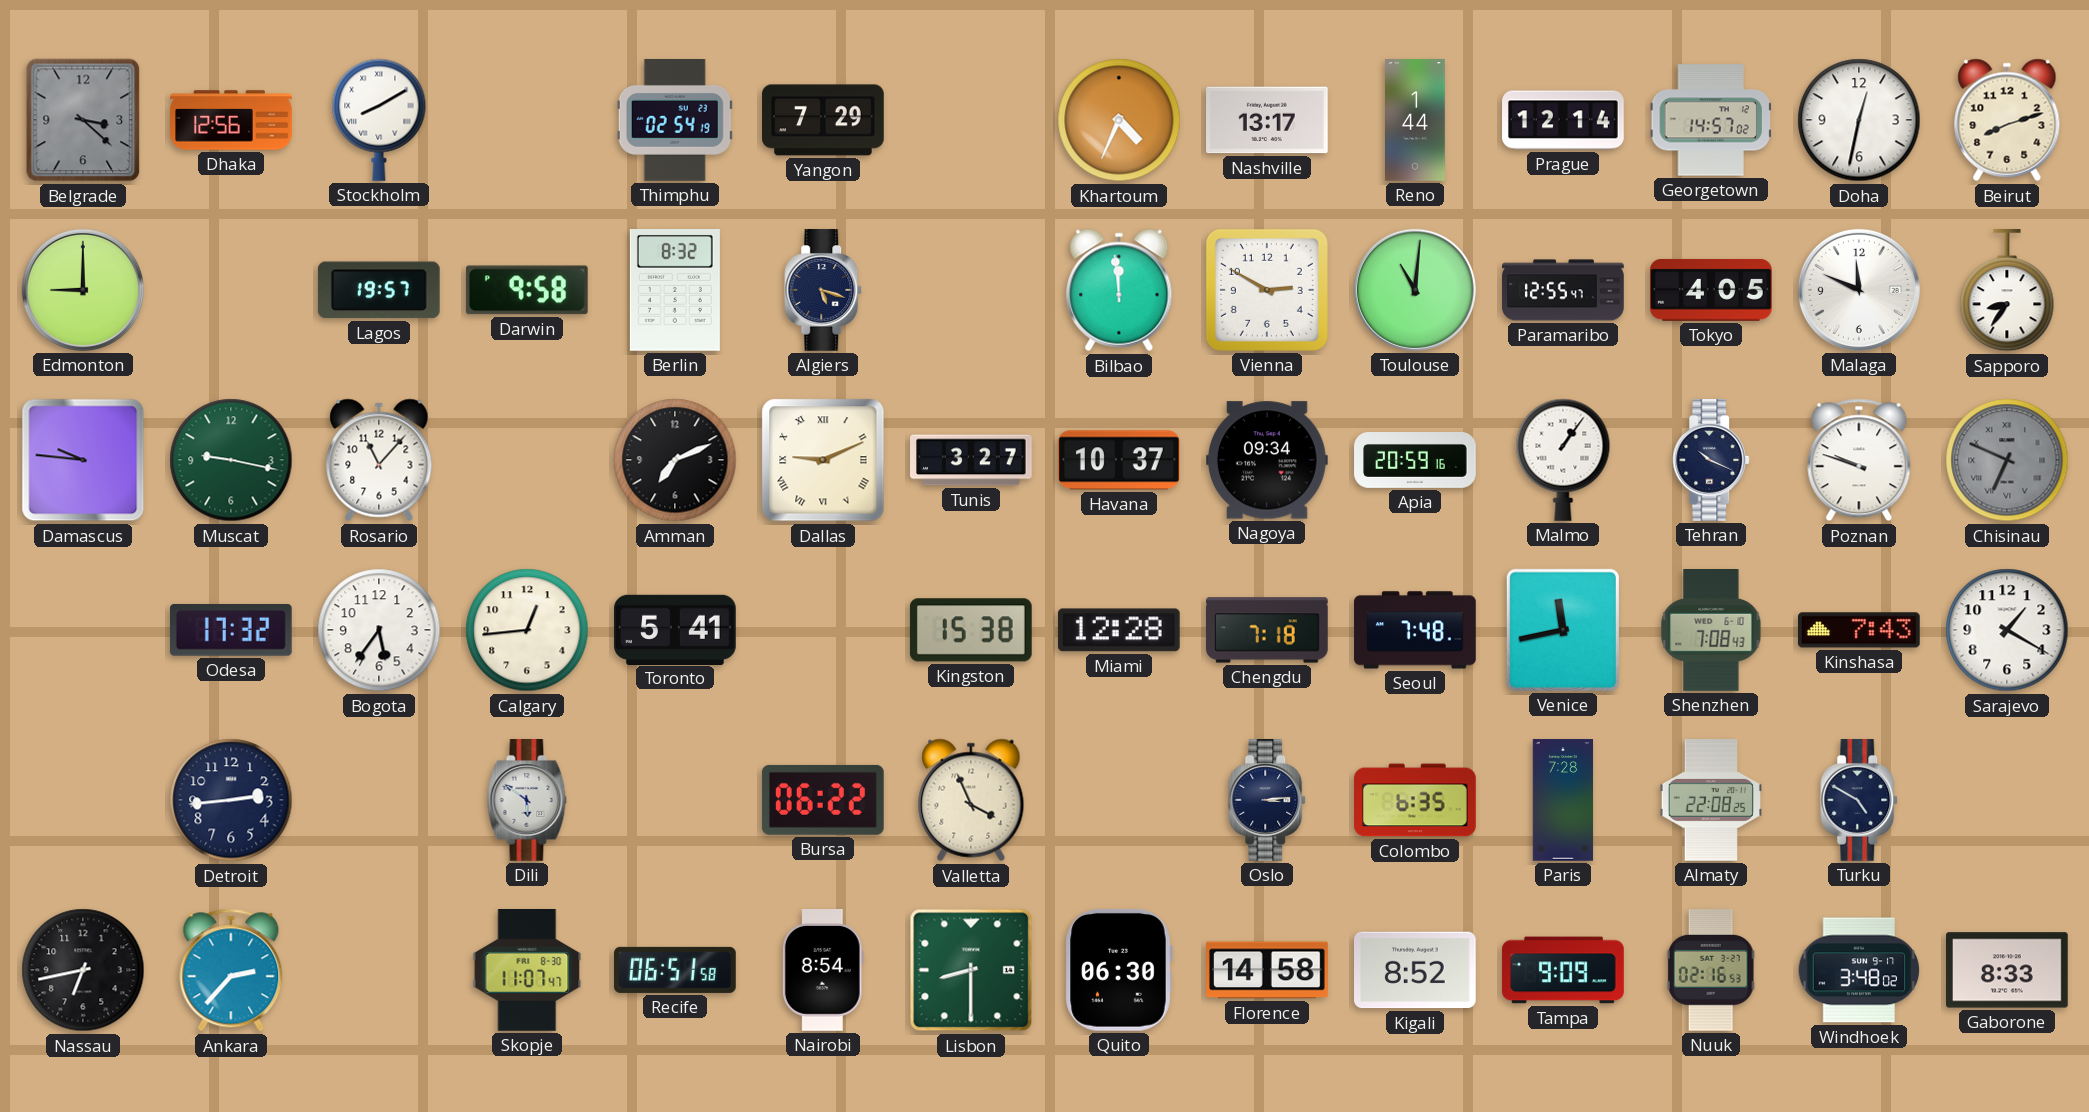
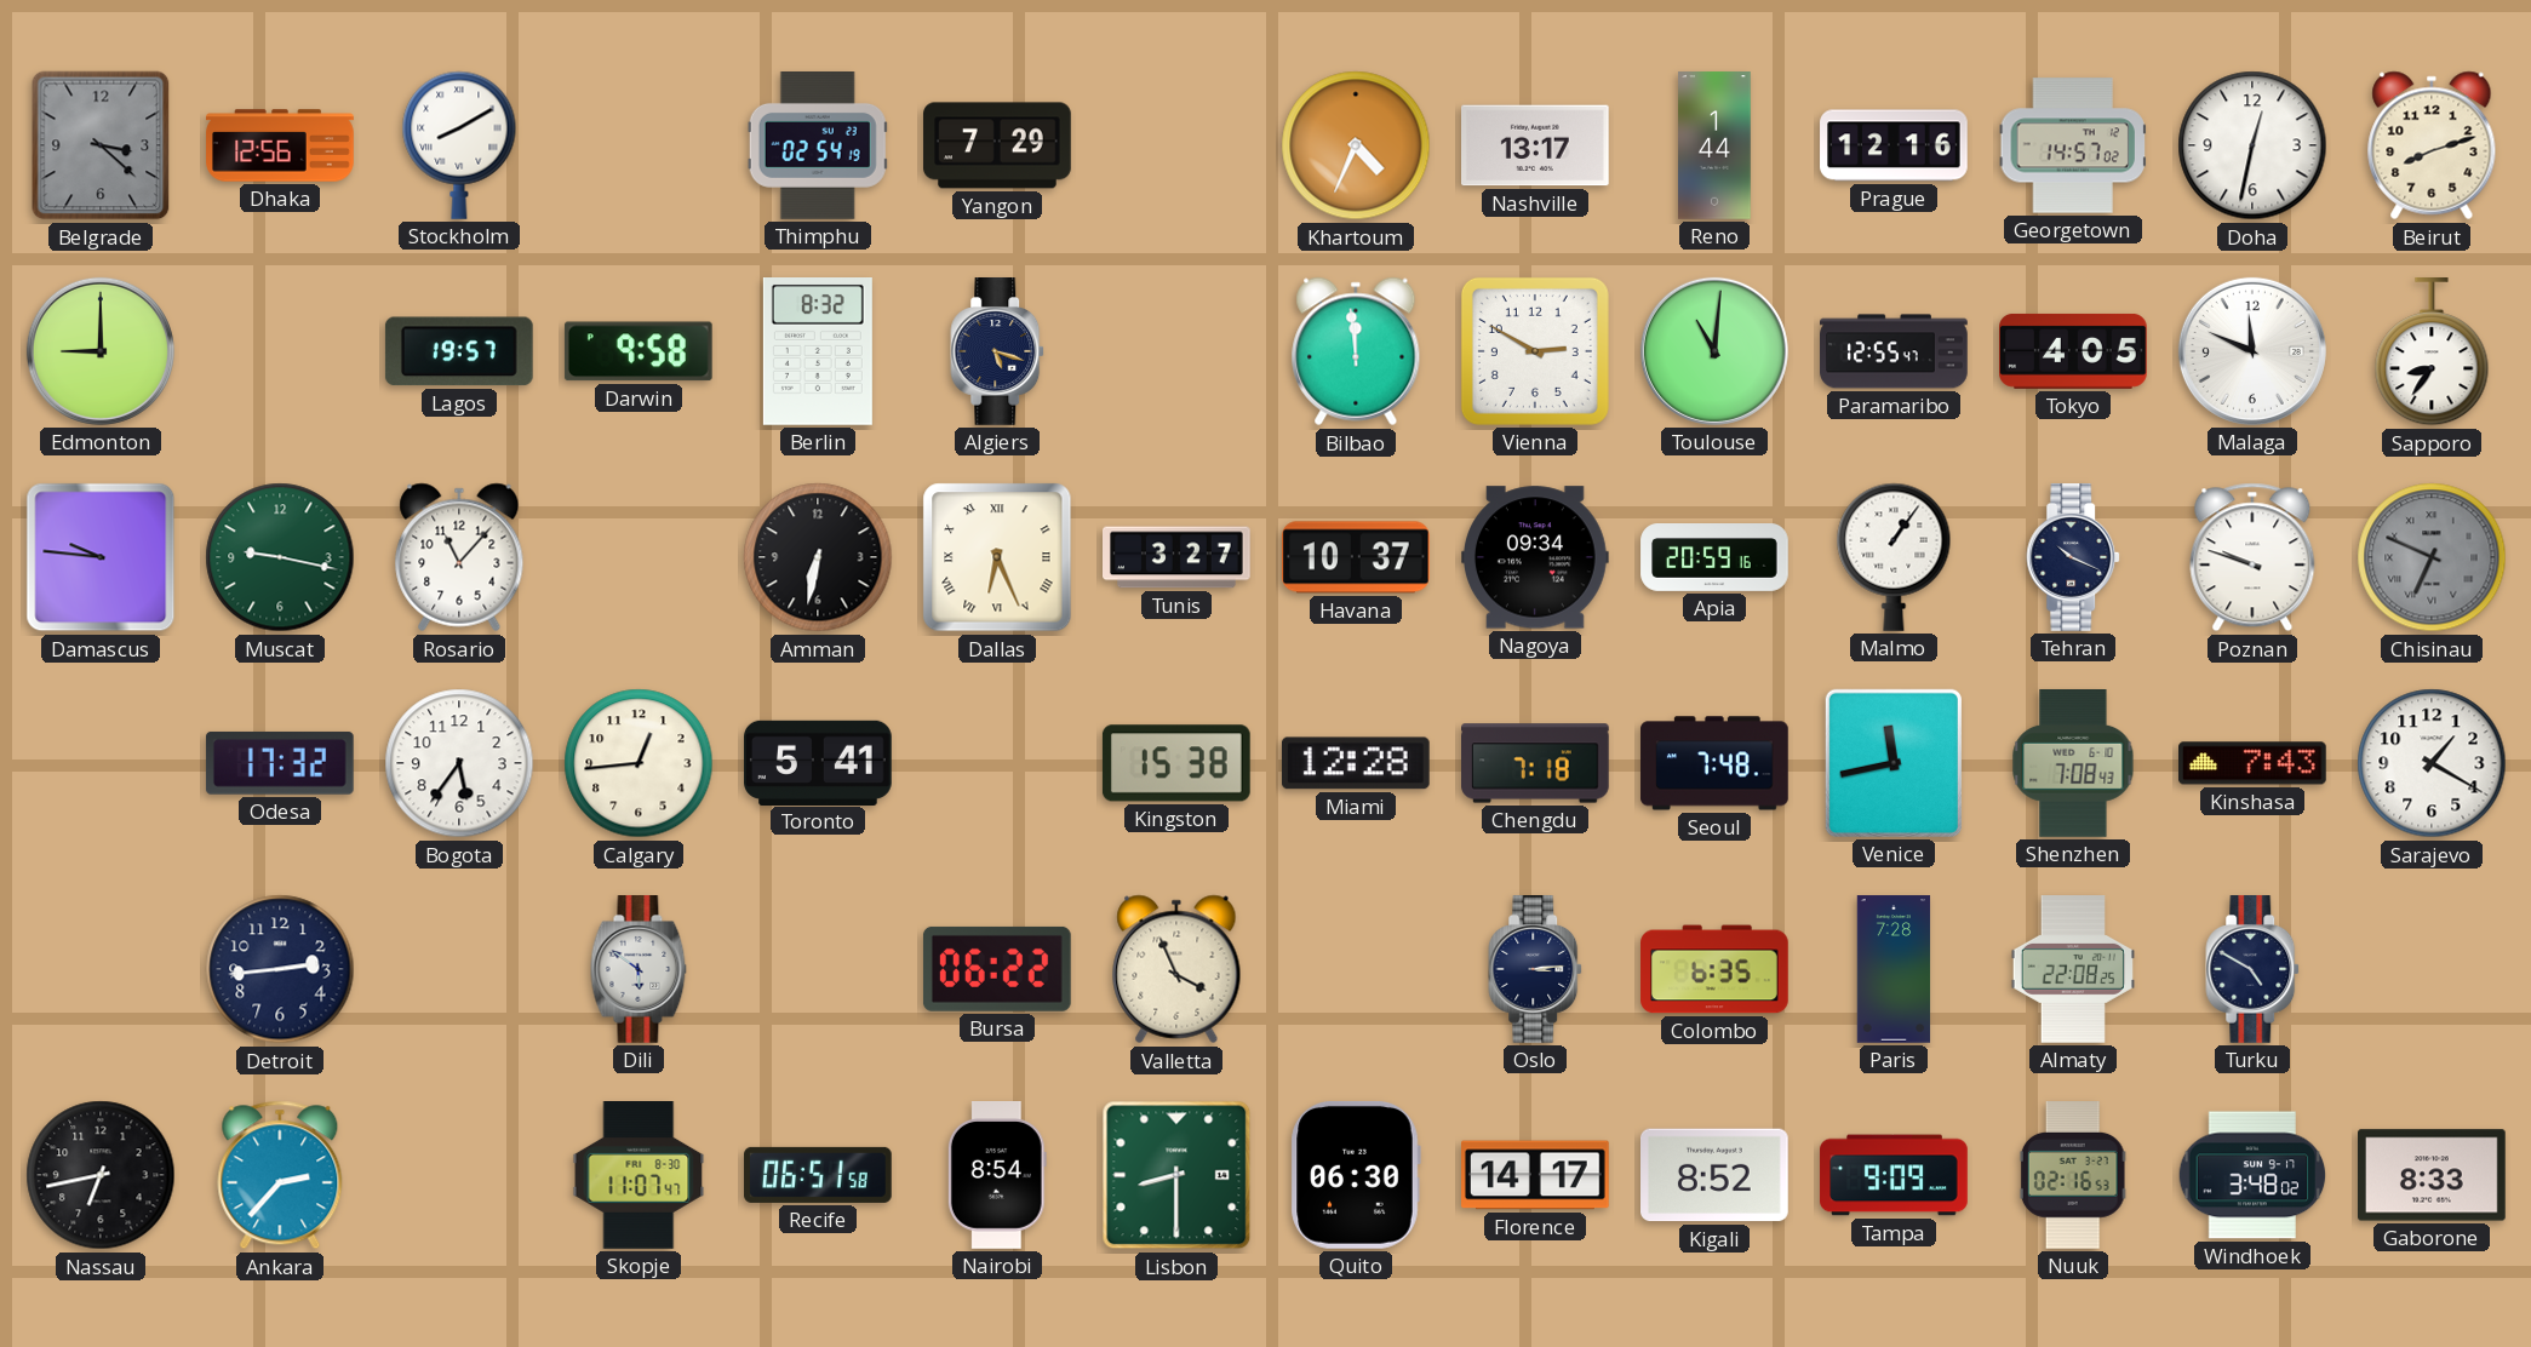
Prague: 12:14 -> 12:16
Amman: 7:11 -> 6:32
Dallas: 9:11 -> 6:26
Florence: 14:58 -> 14:17
